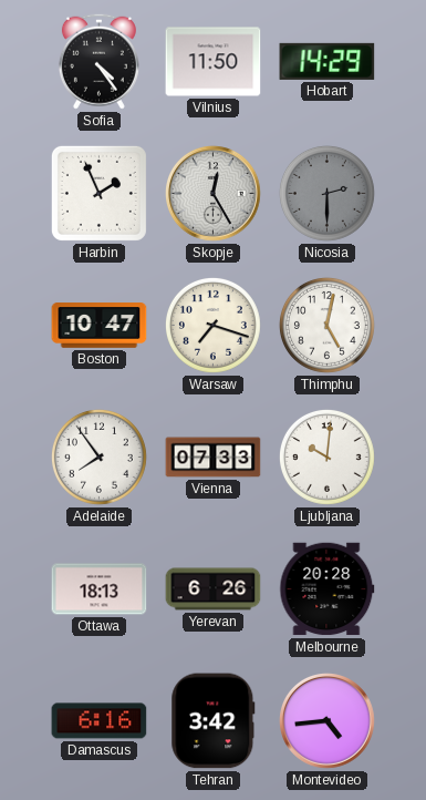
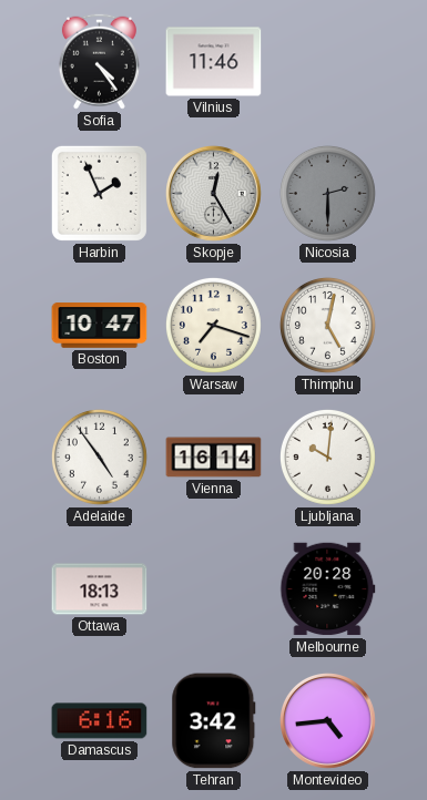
Vilnius: 11:50 -> 11:46
Hobart: 14:29 -> none
Adelaide: 7:54 -> 4:54
Vienna: 07:33 -> 16:14
Yerevan: 6:26 -> none
